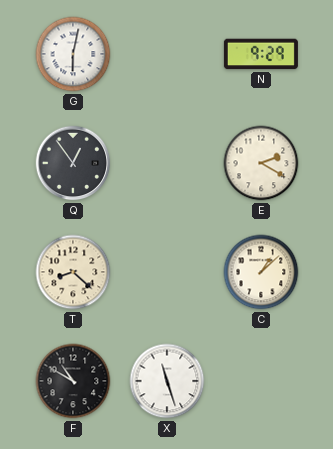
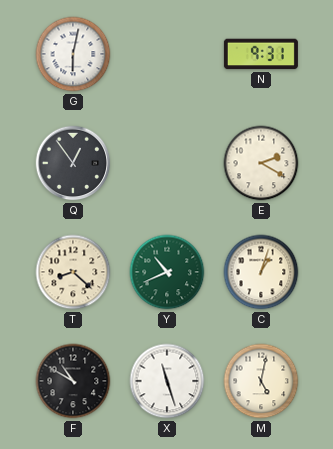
N: 9:29 -> 9:31
Y: none -> 10:41
C: 1:08 -> 1:03
M: none -> 5:02
